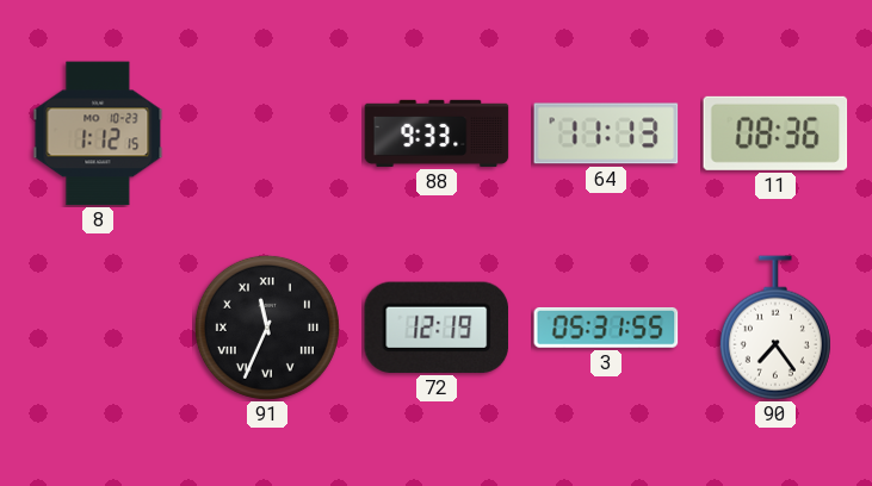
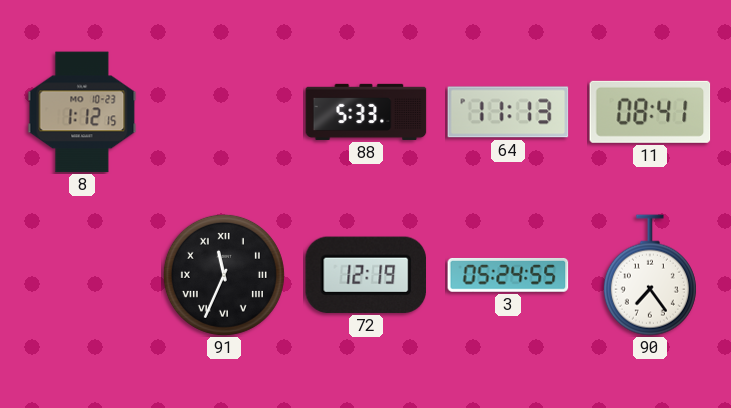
88: 9:33 -> 5:33
11: 08:36 -> 08:41
3: 05:31 -> 05:24
